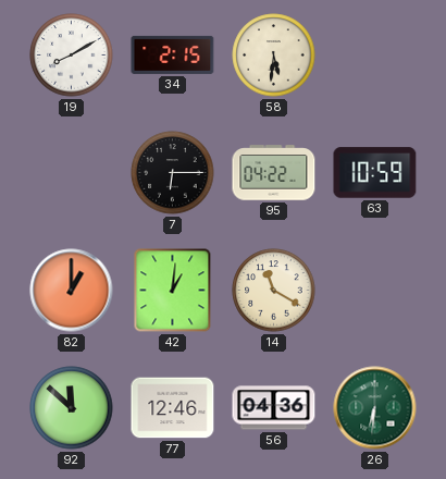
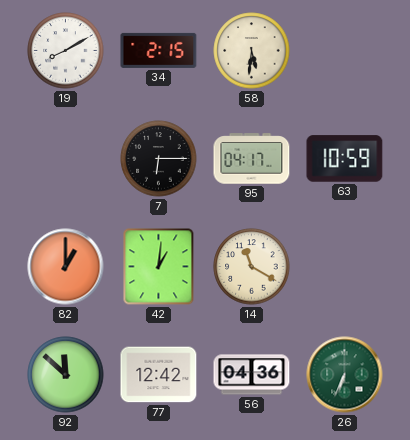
95: 04:22 -> 04:17
77: 12:46 -> 12:42
26: 6:31 -> 6:34
